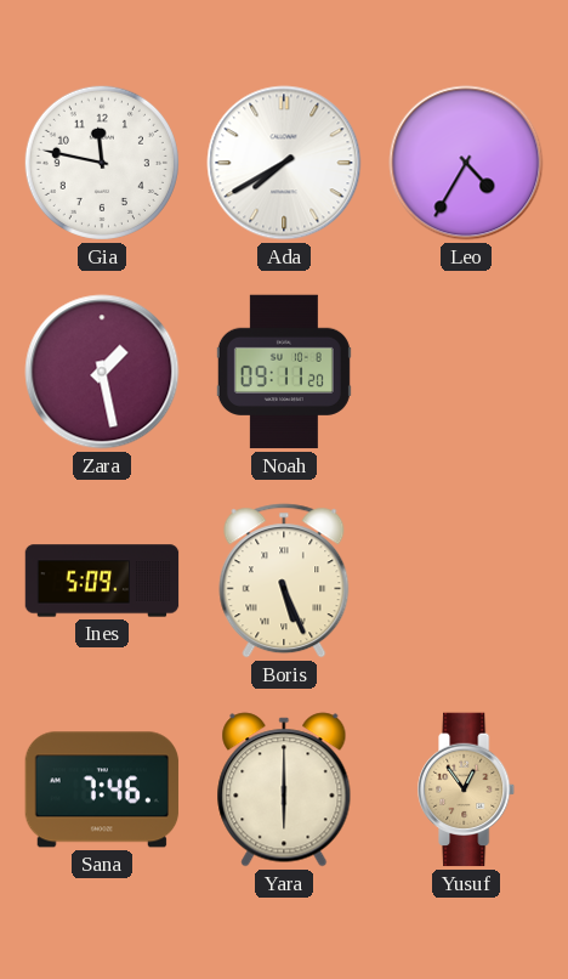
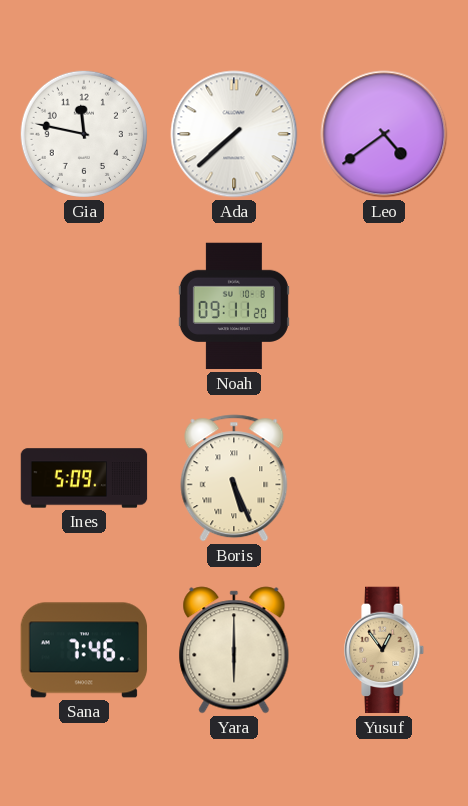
Ada: 7:40 -> 7:38
Leo: 4:35 -> 4:39
Zara: 1:28 -> none
